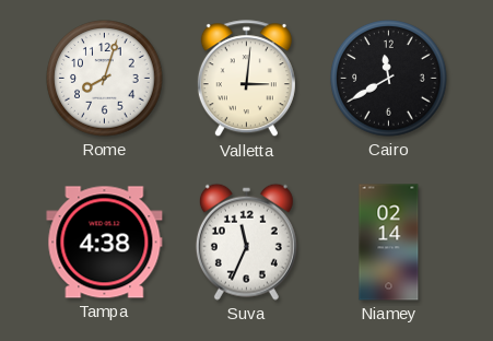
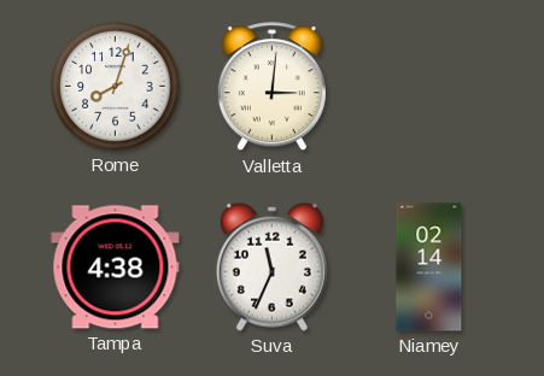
Cairo: 11:40 -> none
